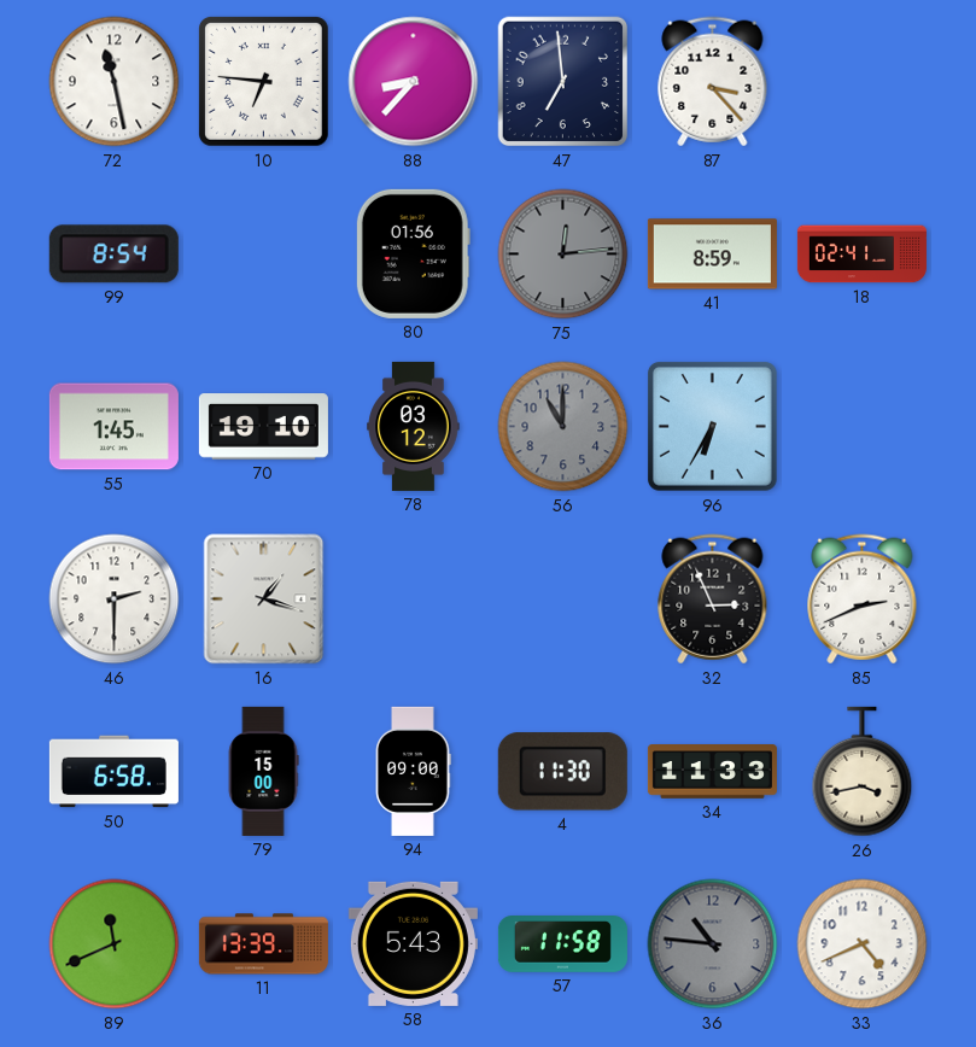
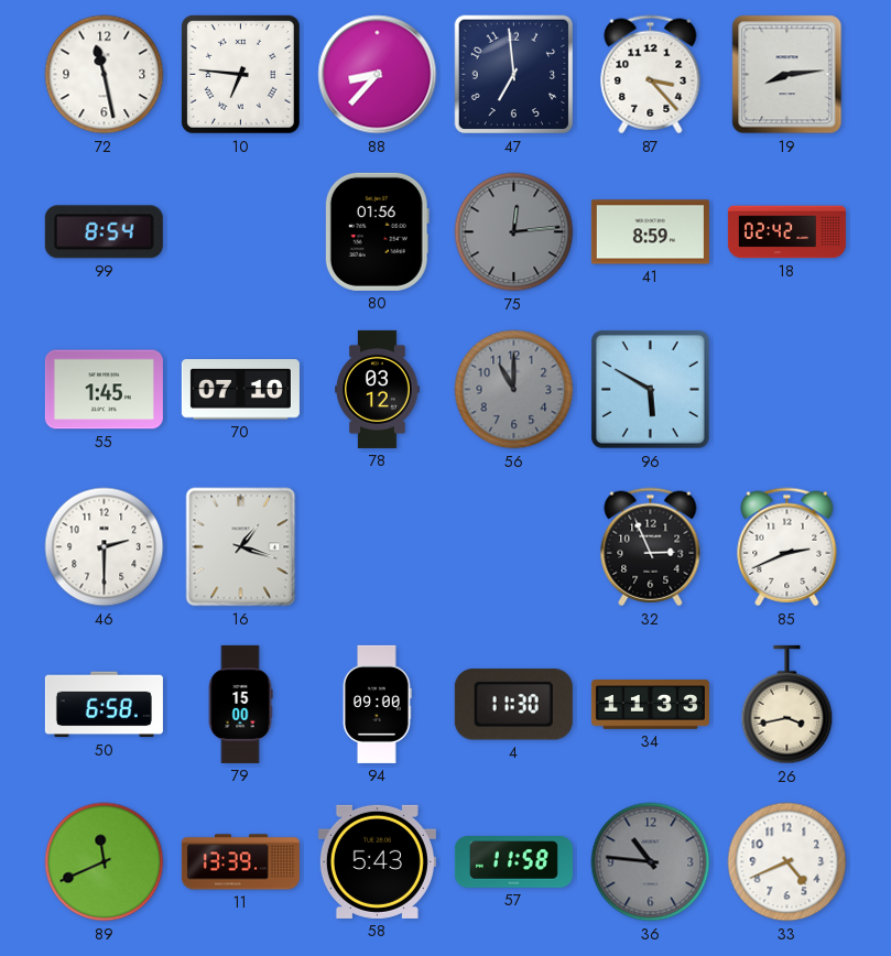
19: none -> 8:14
18: 02:41 -> 02:42
70: 19:10 -> 07:10
96: 6:35 -> 5:50
